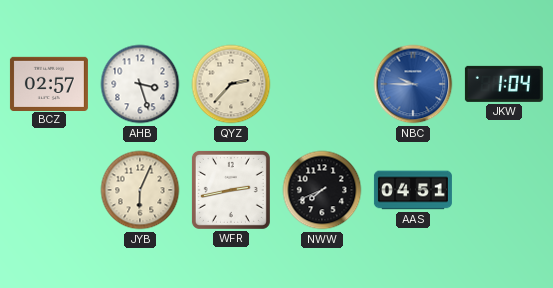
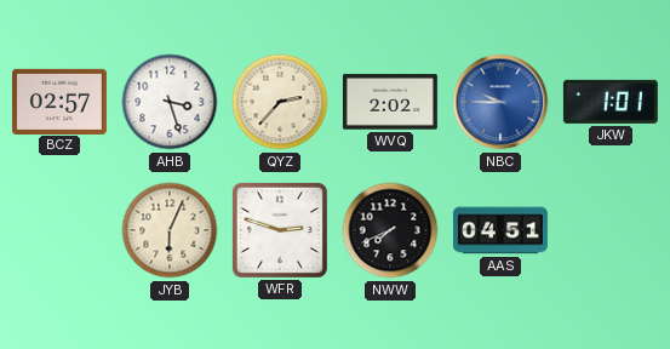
WVQ: none -> 2:02
JKW: 1:04 -> 1:01
WFR: 2:43 -> 2:48
